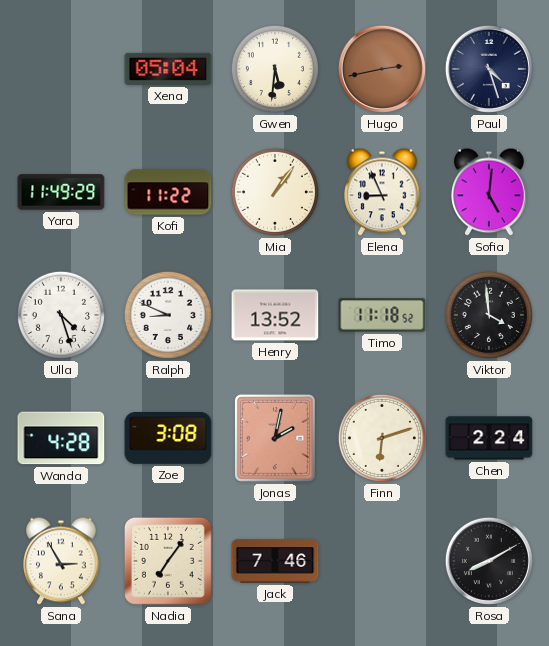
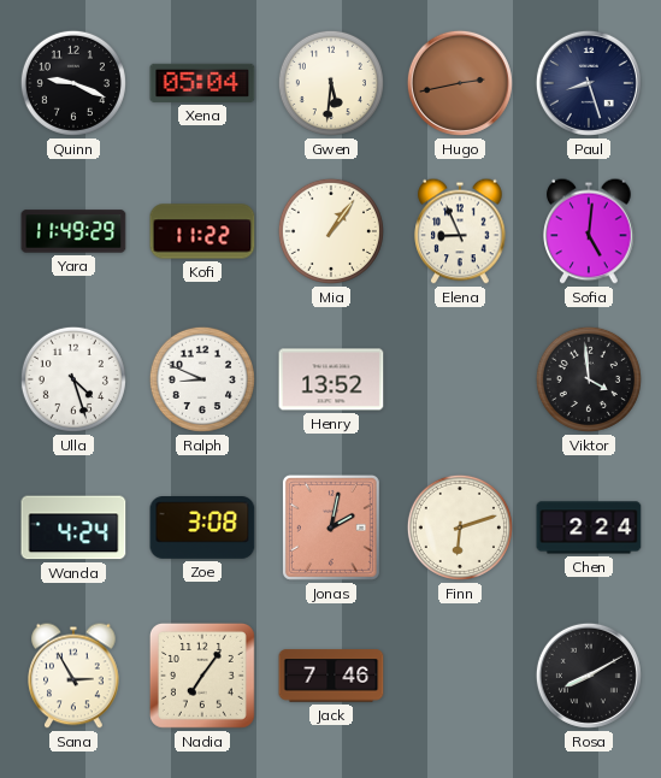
Quinn: none -> 9:19
Paul: 4:27 -> 8:27
Timo: 11:18 -> none
Wanda: 4:28 -> 4:24
